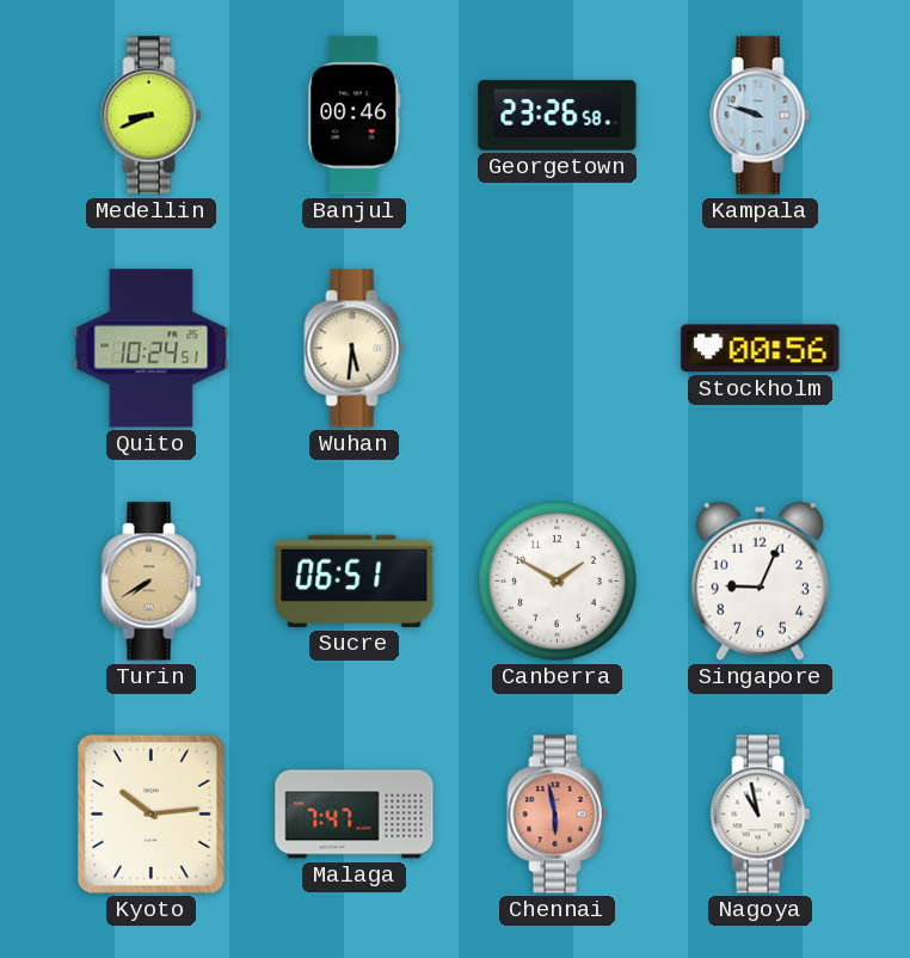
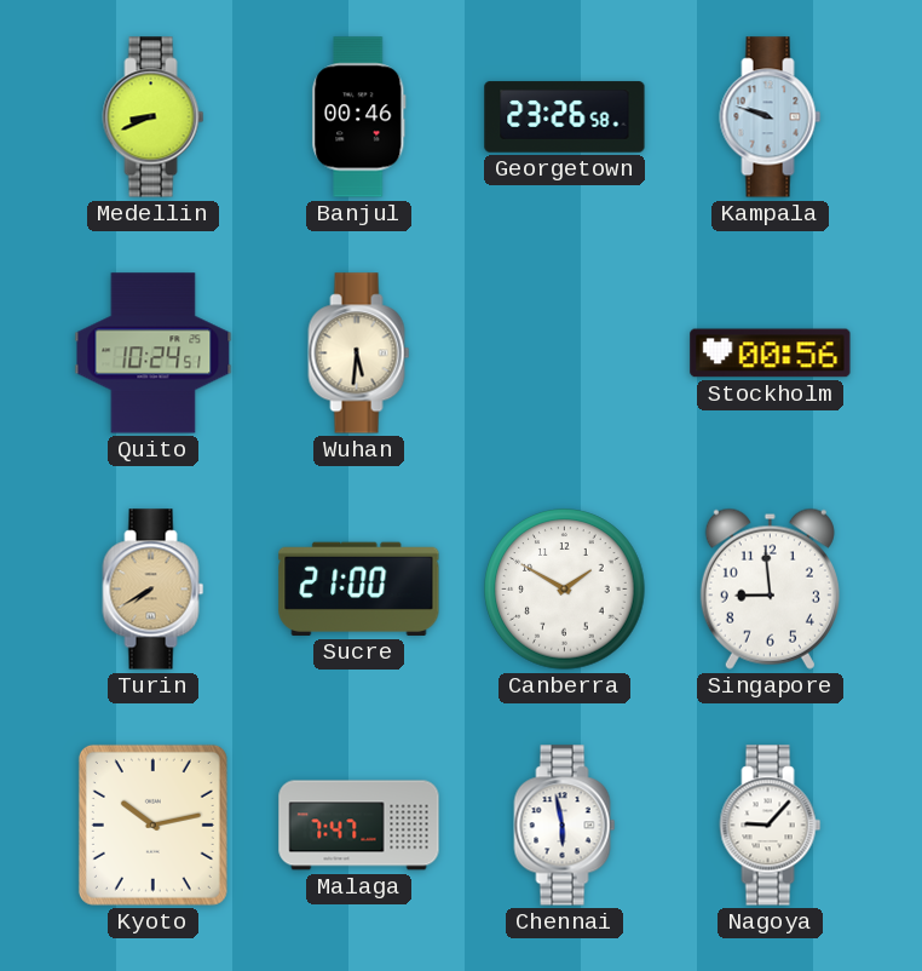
Sucre: 06:51 -> 21:00
Singapore: 9:04 -> 8:59
Kyoto: 10:14 -> 10:13
Chennai dial: salmon -> white
Nagoya: 10:58 -> 9:07
